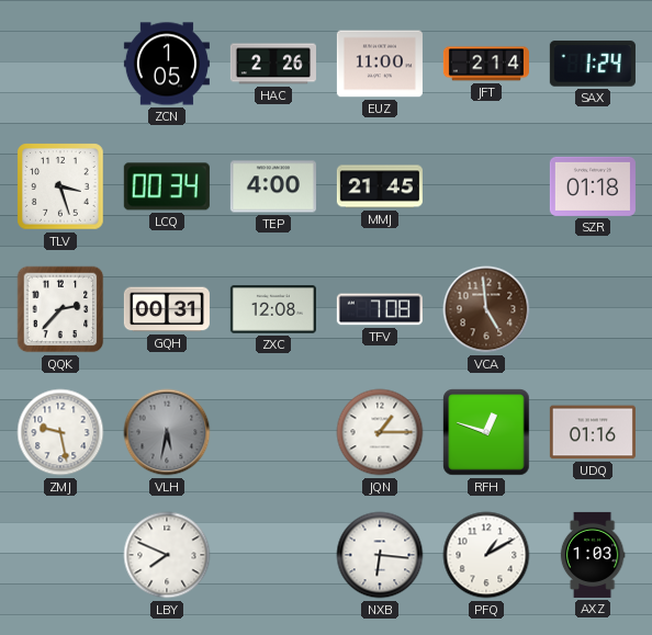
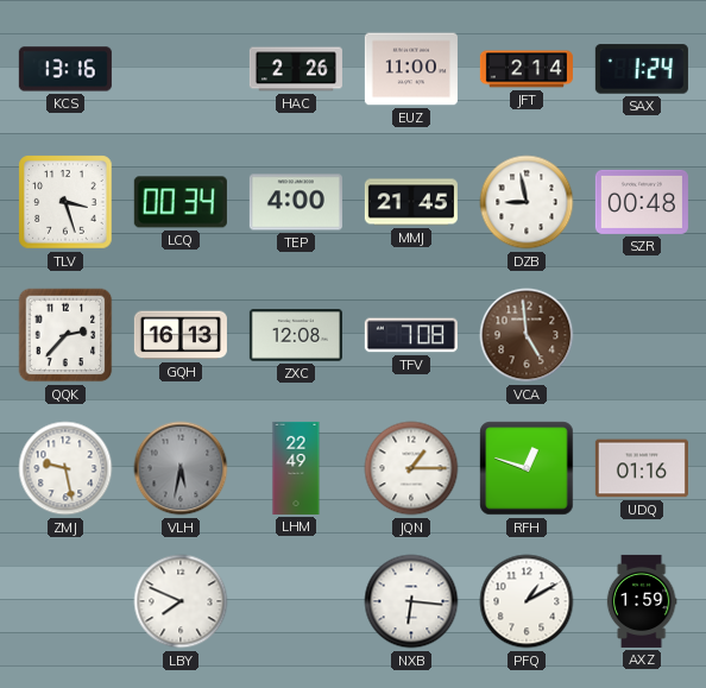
KCS: none -> 13:16
ZCN: 1:05 -> none
DZB: none -> 8:58
SZR: 01:18 -> 00:48
GQH: 00:31 -> 16:13
LHM: none -> 22:49
AXZ: 1:03 -> 1:59
